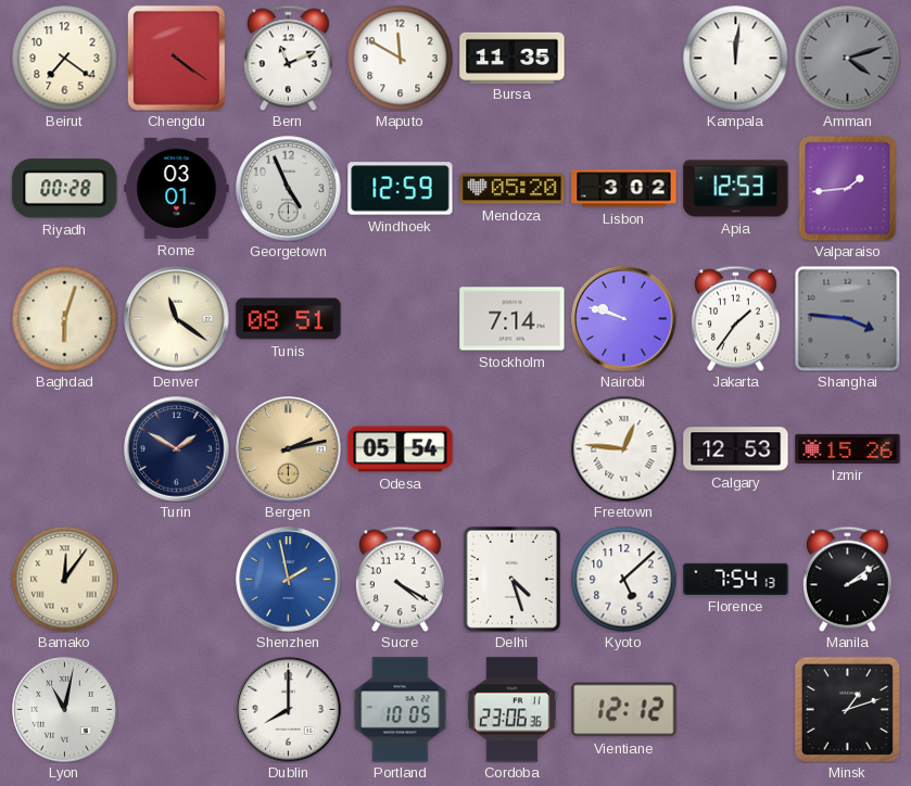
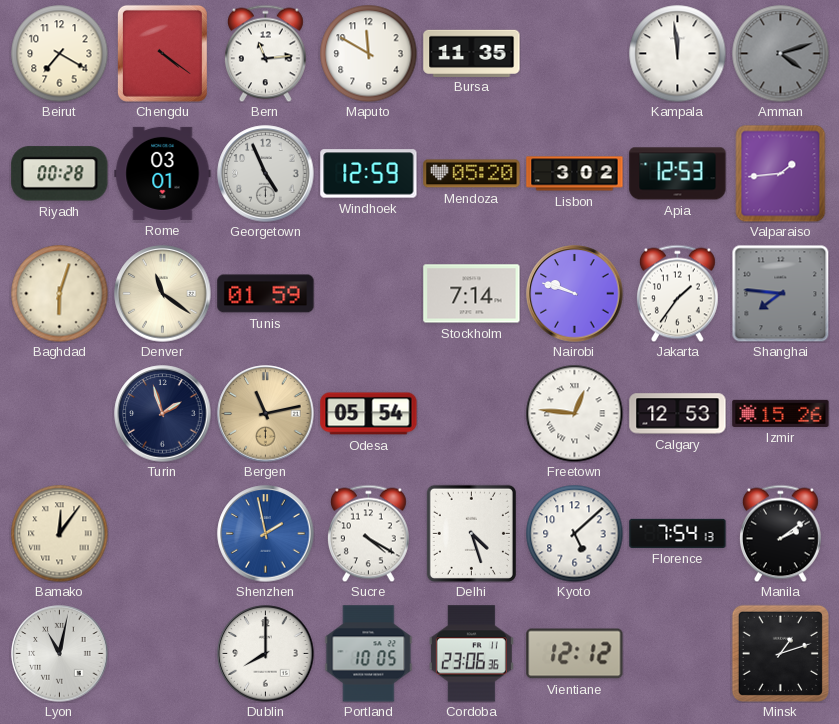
Beirut: 7:21 -> 7:20
Bern: 11:11 -> 11:14
Kampala: 12:01 -> 11:59
Tunis: 08:51 -> 01:59
Shanghai: 3:46 -> 7:46
Turin: 1:50 -> 1:57
Bergen: 2:13 -> 11:13
